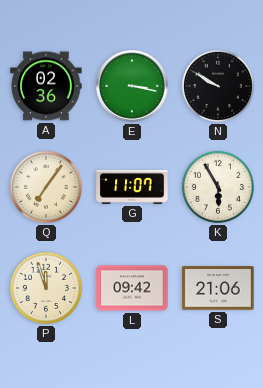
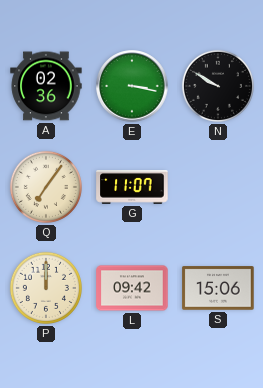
K: 5:55 -> none
P: 11:57 -> 12:00
S: 21:06 -> 15:06
